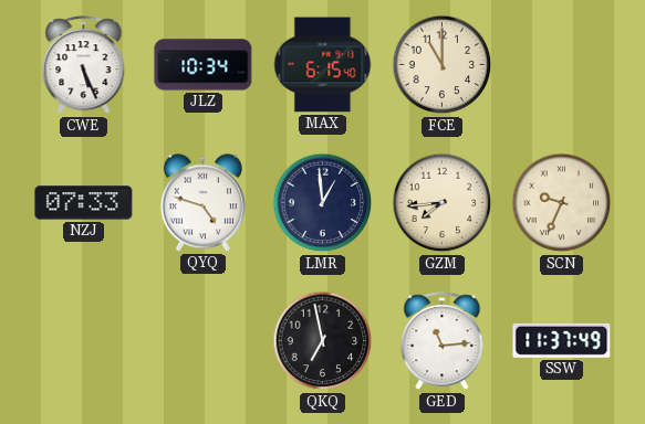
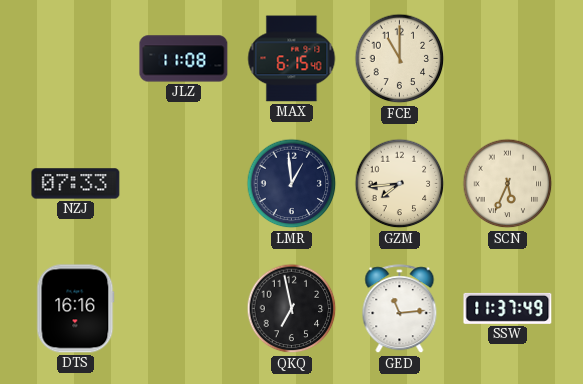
CWE: 5:26 -> none
JLZ: 10:34 -> 11:08
QYQ: 4:48 -> none
SCN: 9:34 -> 5:34
DTS: none -> 16:16
